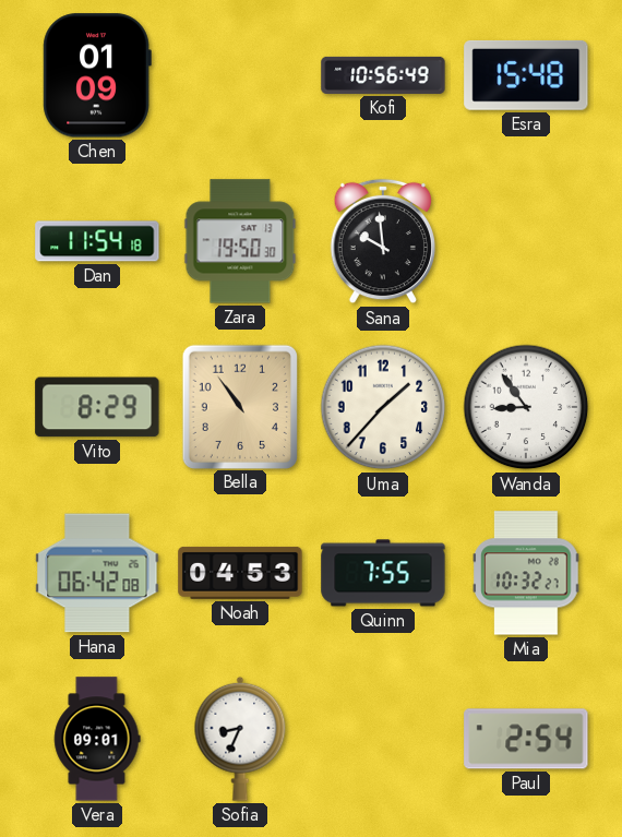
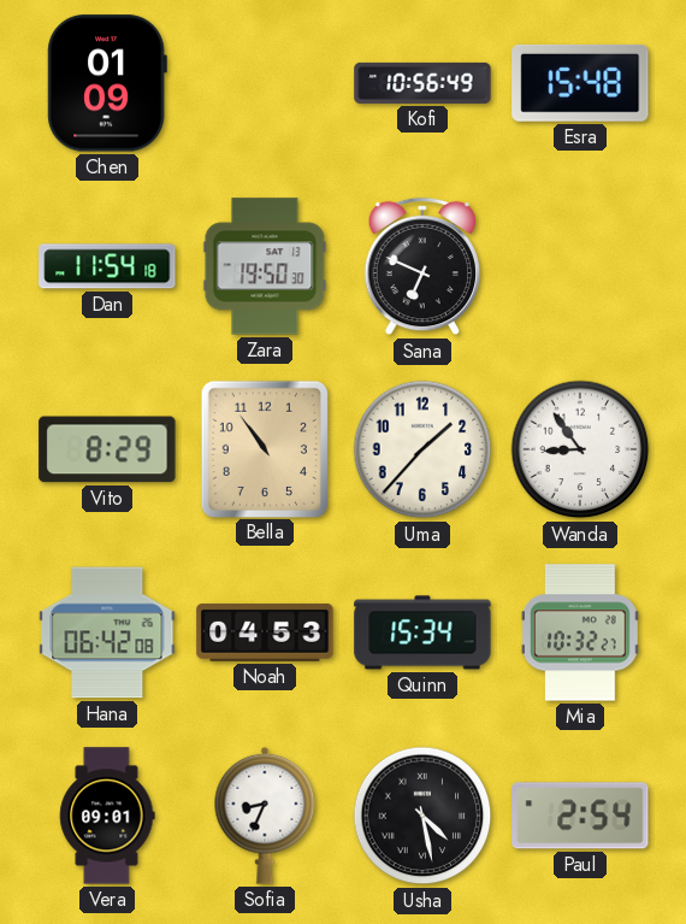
Sana: 9:59 -> 6:49
Quinn: 7:55 -> 15:34
Usha: none -> 4:28
